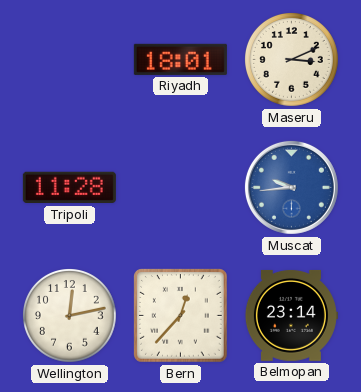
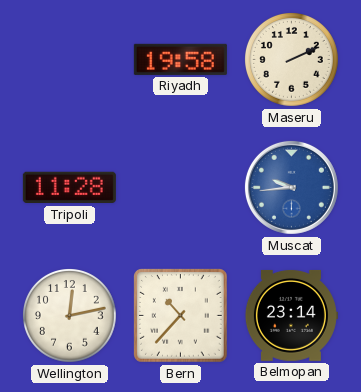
Riyadh: 18:01 -> 19:58
Maseru: 3:11 -> 2:11
Bern: 12:37 -> 10:37
